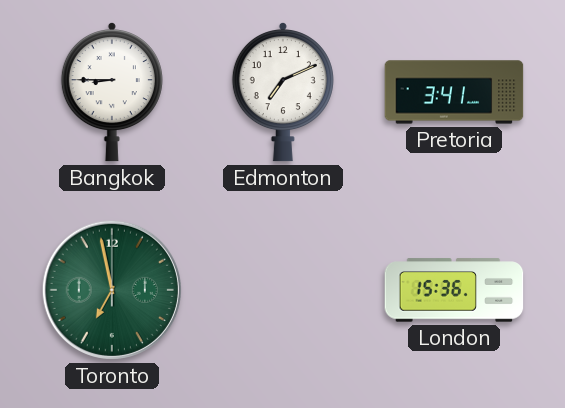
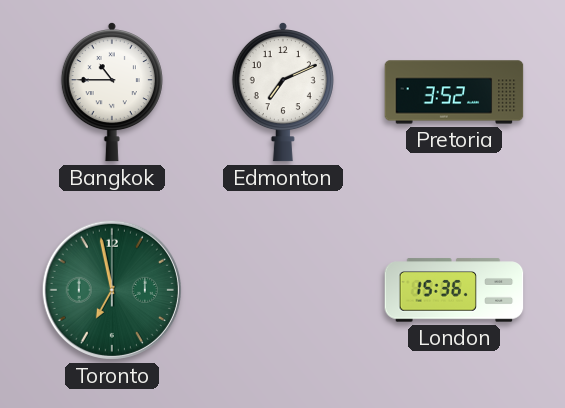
Bangkok: 8:45 -> 10:45
Pretoria: 3:41 -> 3:52
